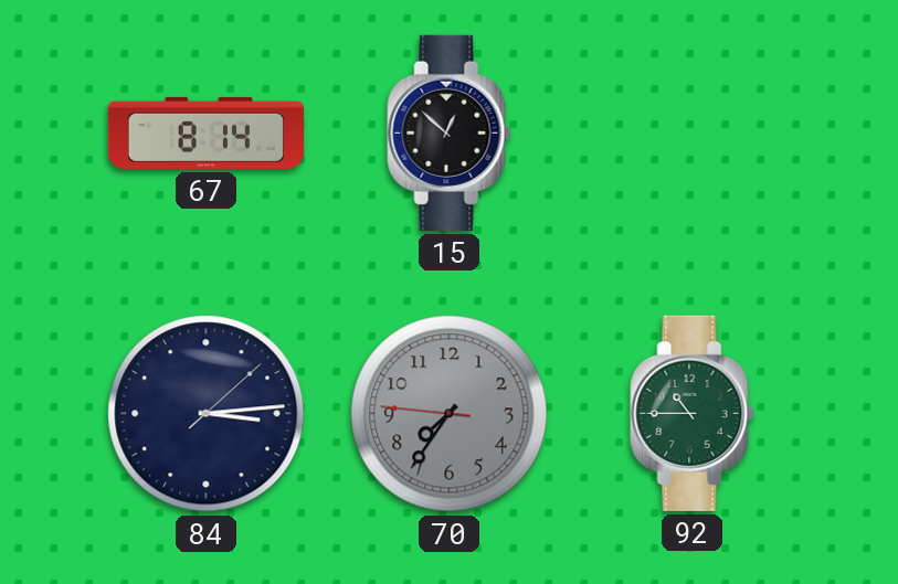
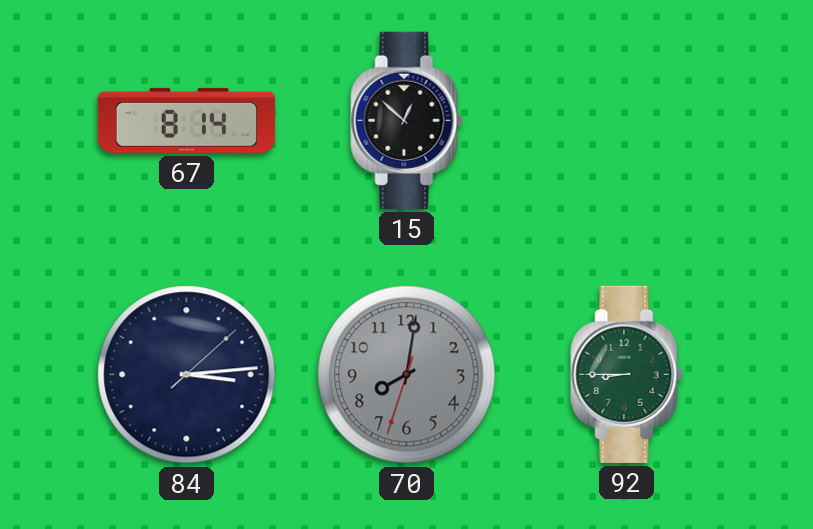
70: 7:35 -> 8:01
92: 10:45 -> 8:45
